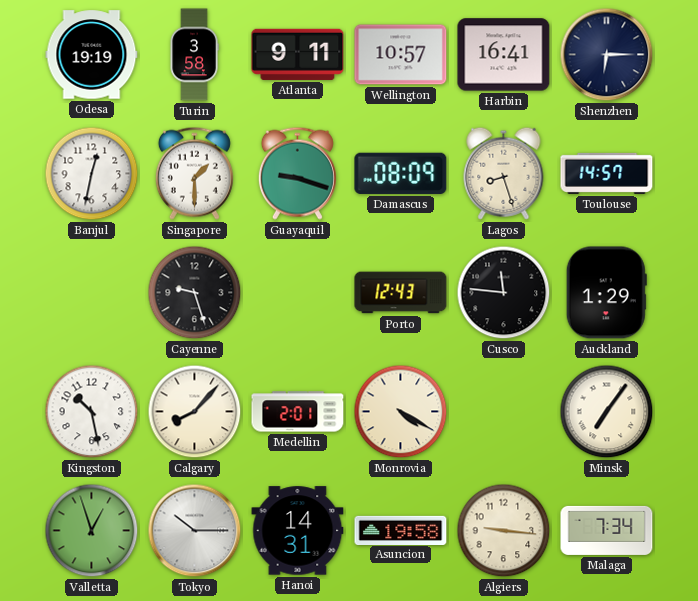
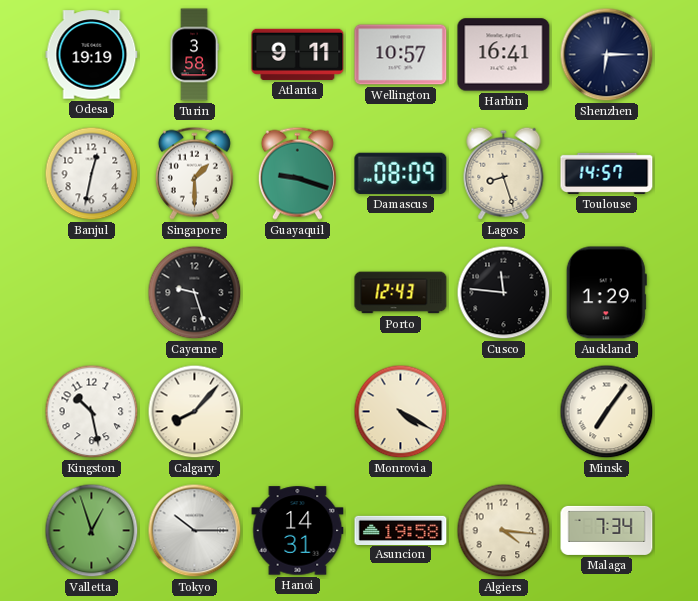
Medellin: 2:01 -> none
Algiers: 9:16 -> 4:16
